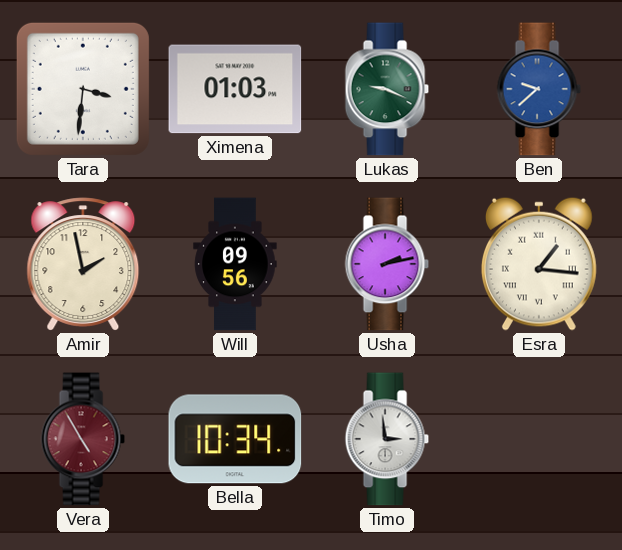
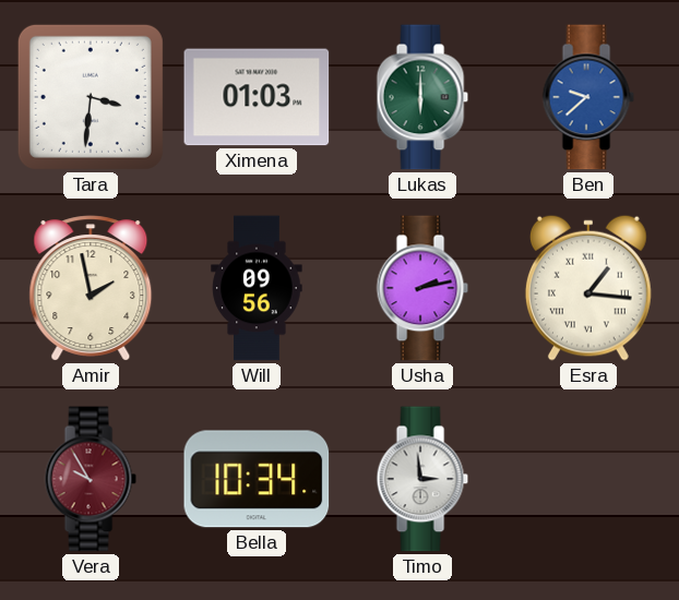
Lukas: 9:19 -> 6:00
Vera: 4:55 -> 9:55
